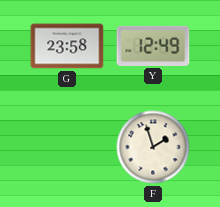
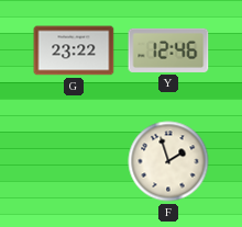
G: 23:58 -> 23:22
Y: 12:49 -> 12:46
